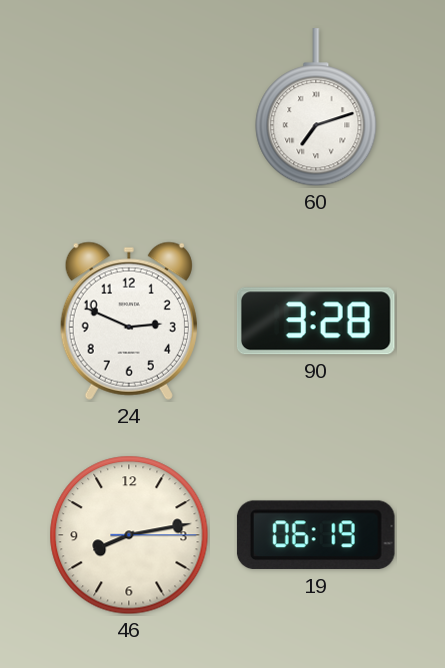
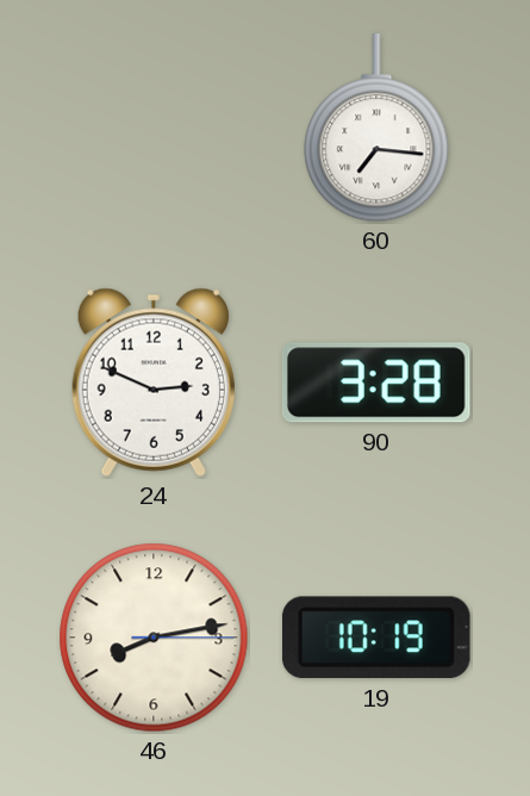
60: 7:12 -> 7:16
19: 06:19 -> 10:19
